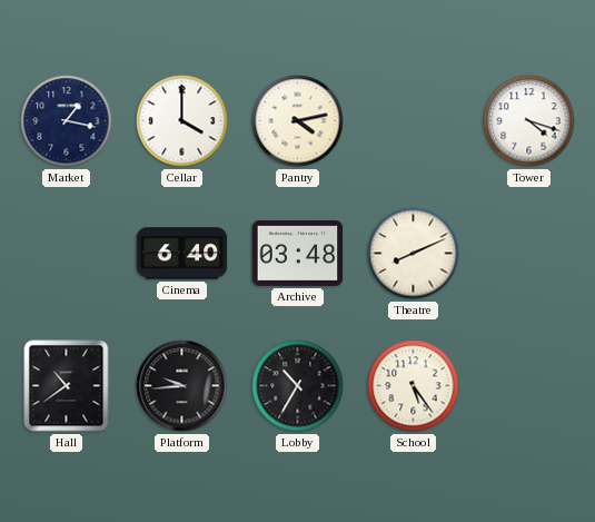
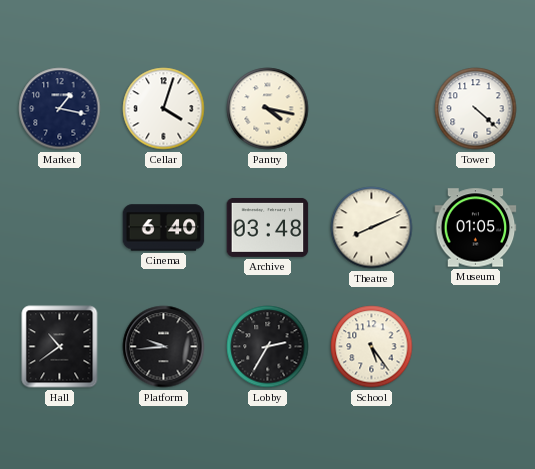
Cellar: 4:00 -> 4:03
Pantry: 4:13 -> 4:17
Tower: 4:18 -> 4:22
Museum: none -> 01:05
Lobby: 10:35 -> 2:35
